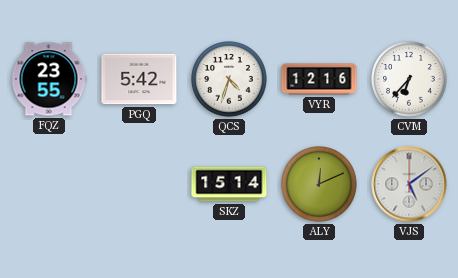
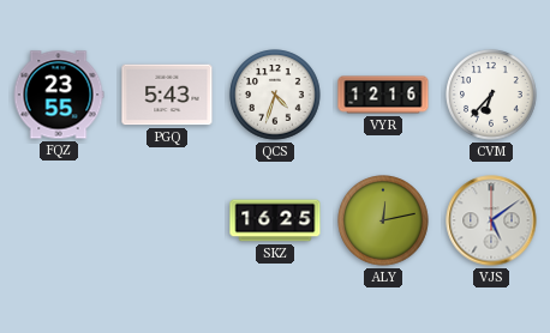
PGQ: 5:42 -> 5:43
SKZ: 15:14 -> 16:25
ALY: 12:11 -> 12:13
